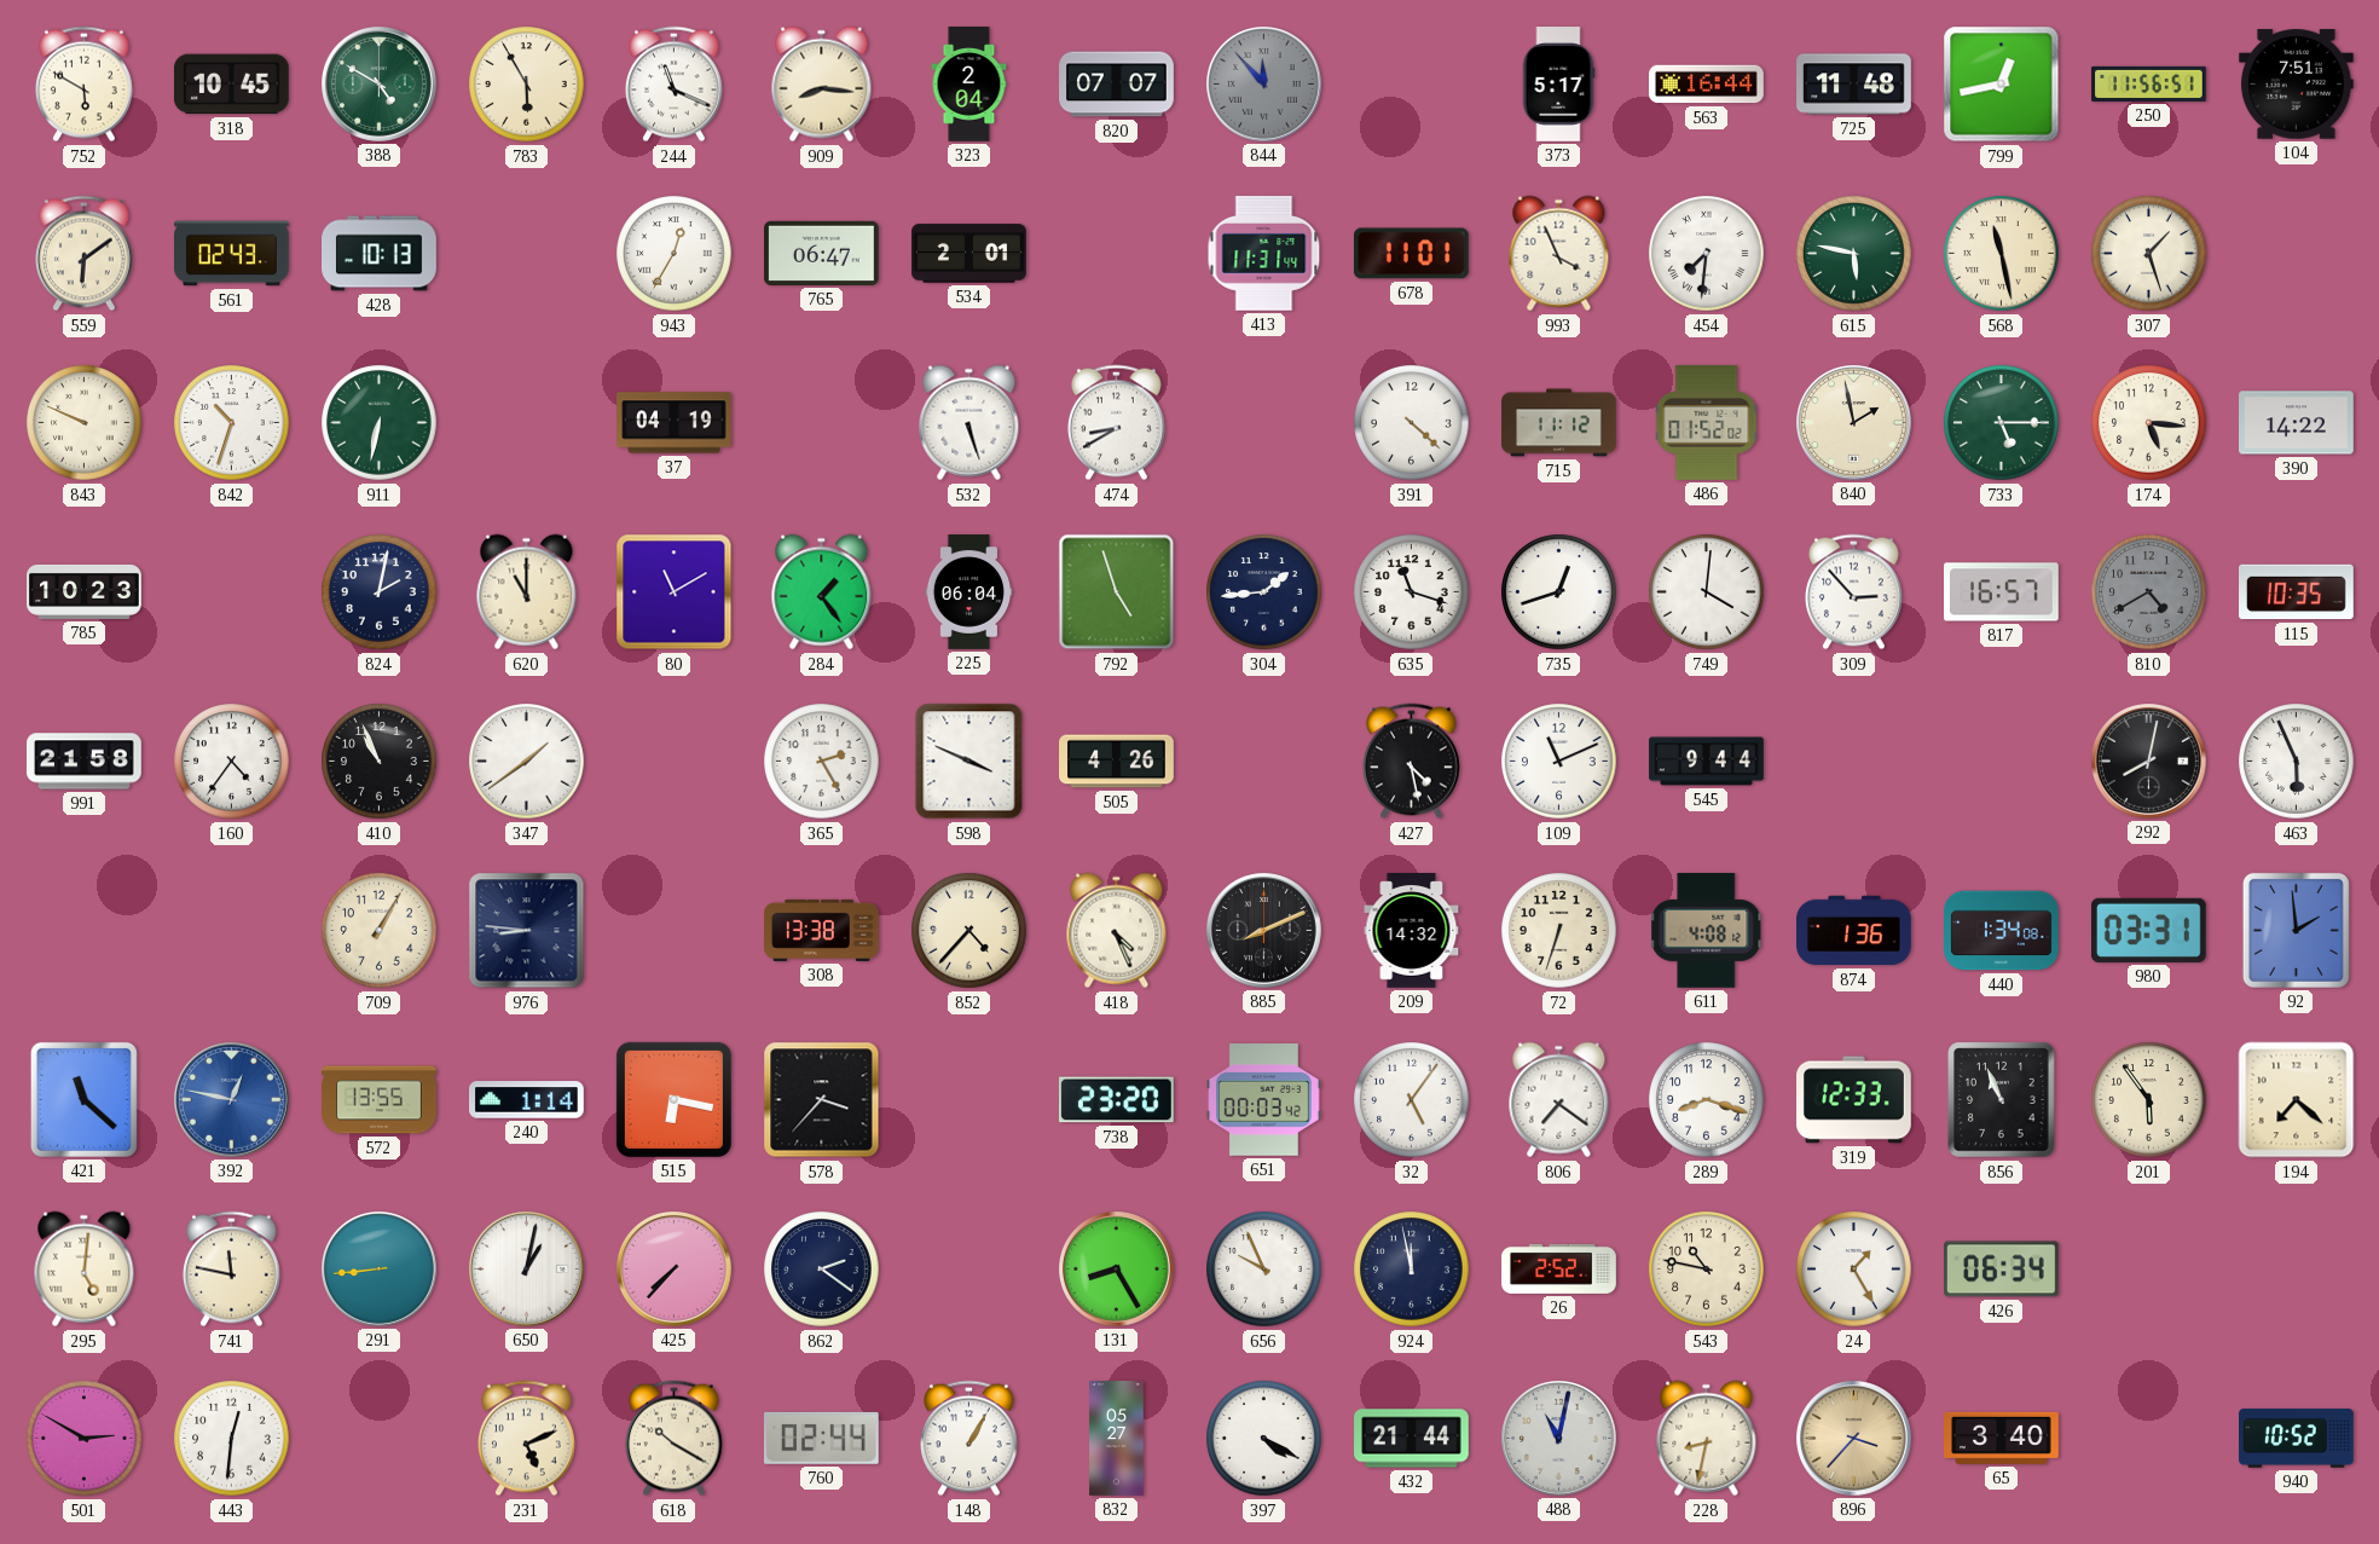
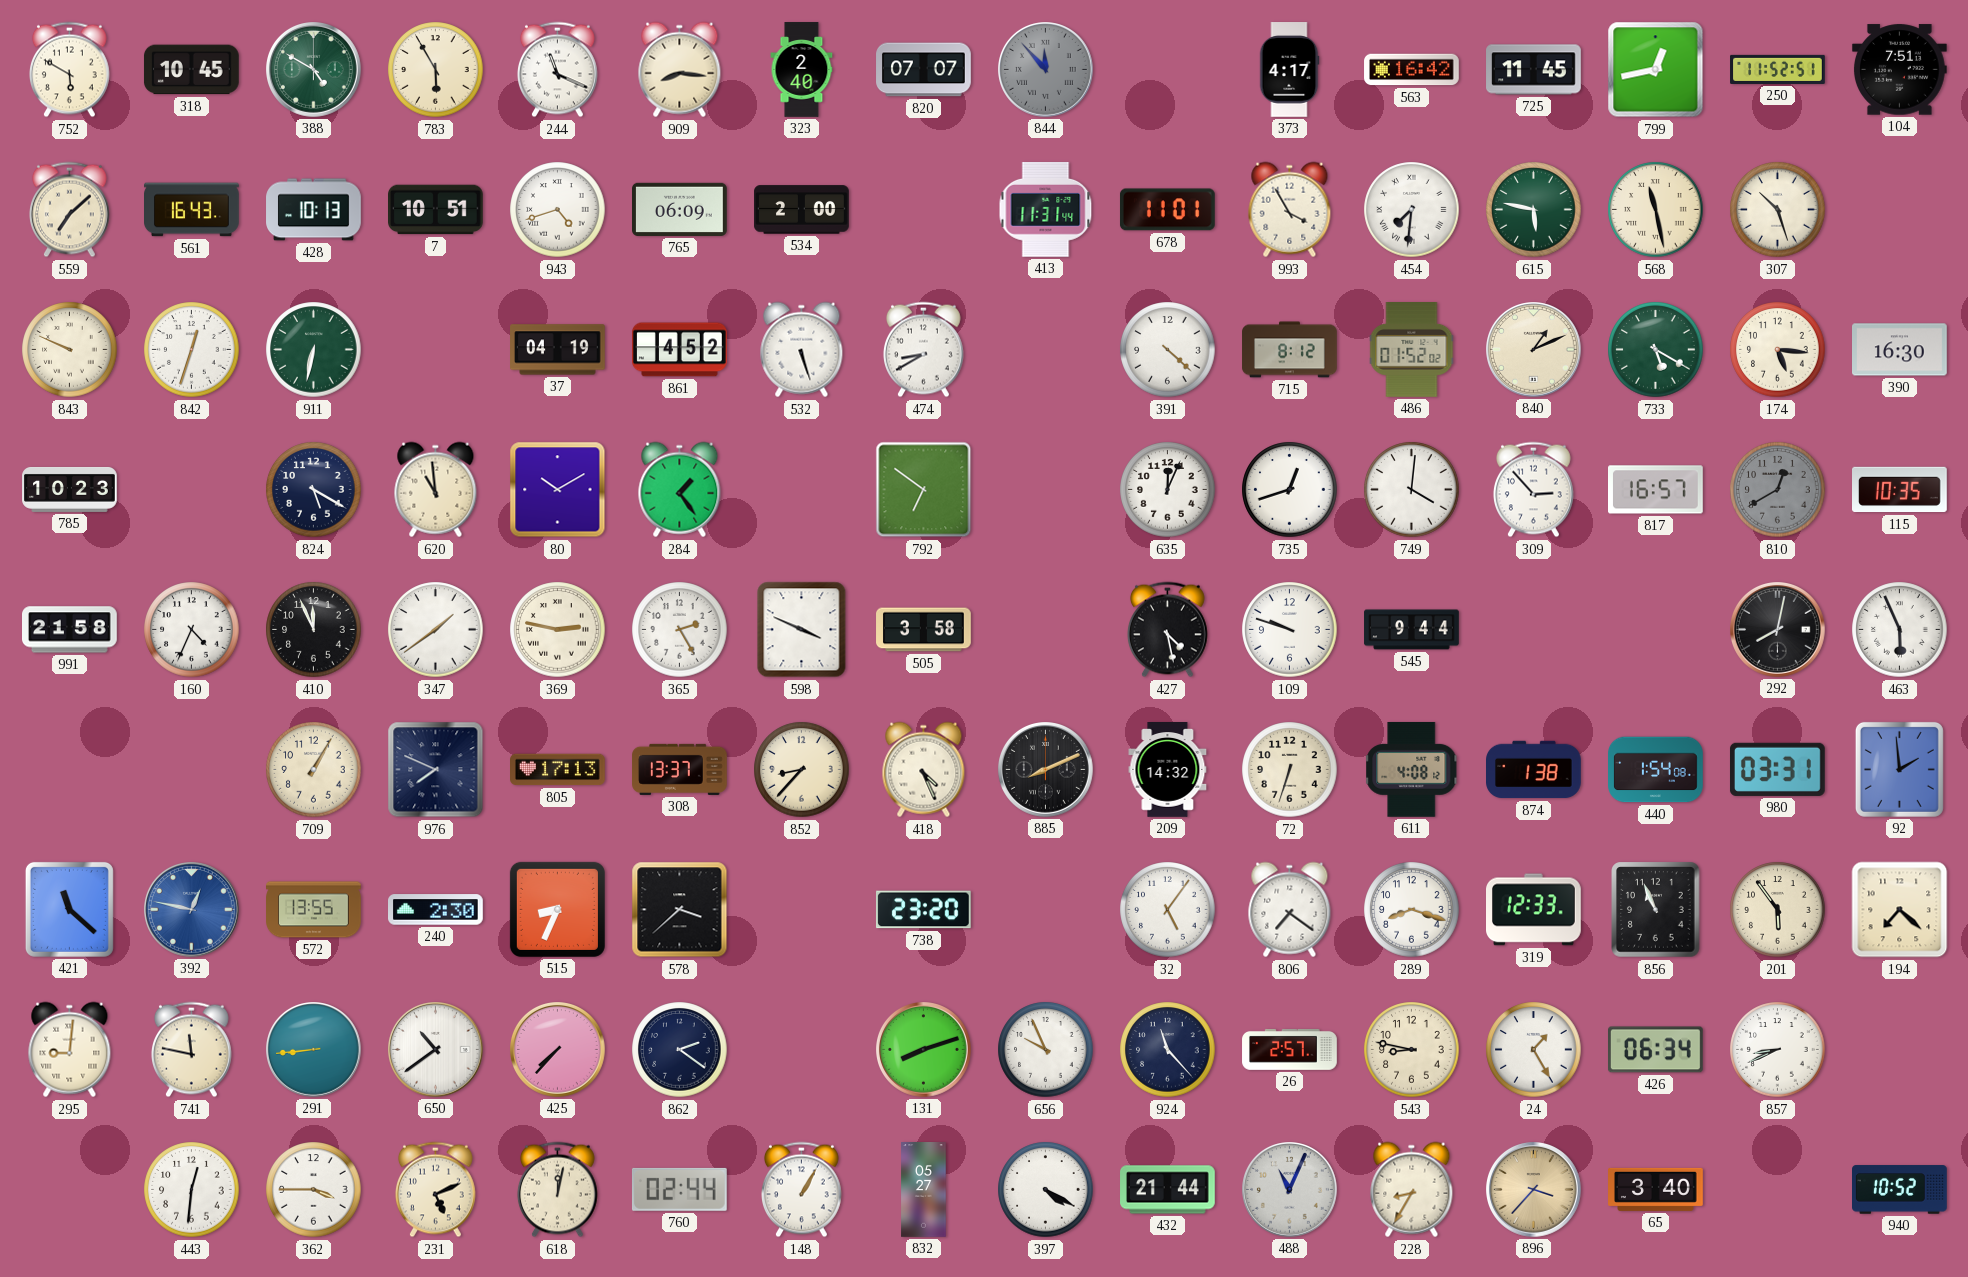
323: 2:04 -> 2:40
373: 5:17 -> 4:17
563: 16:44 -> 16:42
725: 11:48 -> 11:45
250: 11:56 -> 11:52
559: 6:09 -> 7:08
561: 02:43 -> 16:43
7: none -> 10:51
943: 12:35 -> 4:42
765: 06:47 -> 06:09
534: 2:01 -> 2:00
993: 3:56 -> 3:55
307: 1:27 -> 10:27
842: 10:33 -> 12:33
861: none -> 4:52
715: 11:12 -> 8:12
840: 1:58 -> 1:11
733: 5:15 -> 5:20
390: 14:22 -> 16:30
824: 2:02 -> 5:20
620: 11:00 -> 10:59
80: 11:10 -> 10:10
225: 06:04 -> none
792: 4:57 -> 6:51
304: 1:44 -> none
635: 11:18 -> 12:04
810: 4:40 -> 12:40
160: 4:36 -> 4:34
410: 10:56 -> 11:56
369: none -> 2:47
505: 4:26 -> 3:58
109: 11:11 -> 9:48
976: 8:46 -> 7:49
805: none -> 17:13
308: 13:38 -> 13:37
852: 4:37 -> 8:37
874: 1:36 -> 1:38
440: 1:34 -> 1:54
240: 1:14 -> 2:30
515: 6:17 -> 8:34
578: 3:37 -> 3:38
651: 00:03 -> none
295: 5:01 -> 9:01
650: 1:02 -> 10:39
131: 8:25 -> 8:12
924: 11:58 -> 11:23
26: 2:52 -> 2:57
543: 10:47 -> 8:47
857: none -> 8:41
501: 2:50 -> none
362: none -> 3:45
618: 10:20 -> 12:02
488: 11:02 -> 11:04
228: 8:32 -> 8:35
